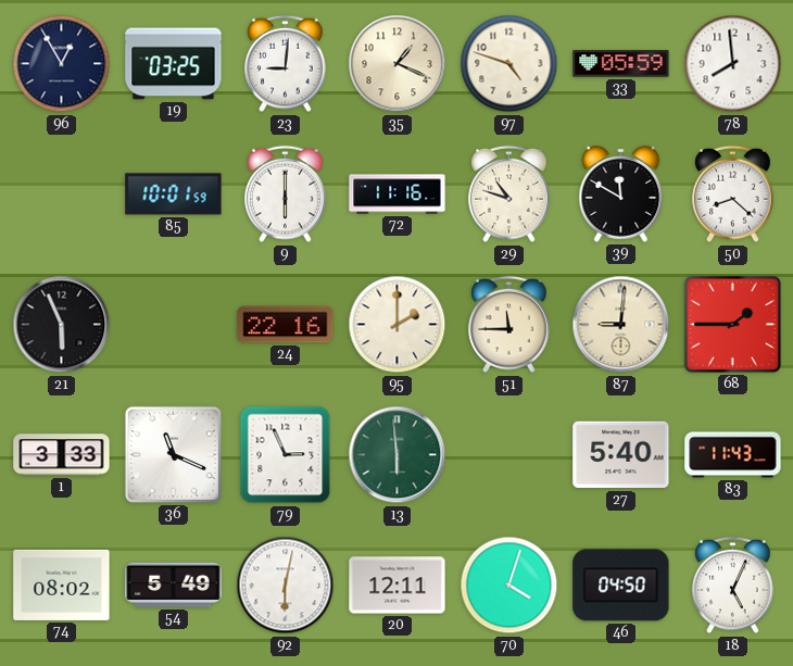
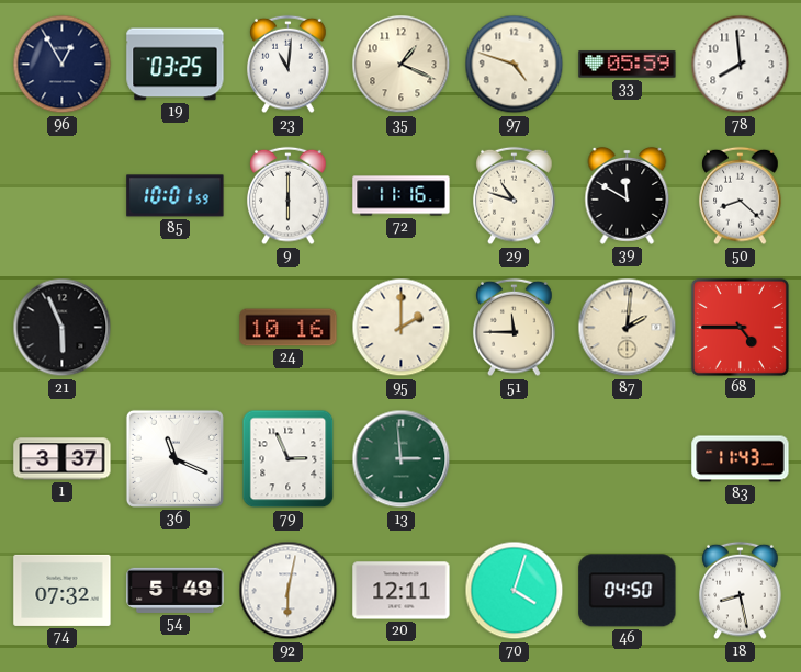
23: 9:01 -> 11:01
24: 22:16 -> 10:16
87: 9:01 -> 2:01
68: 1:45 -> 4:45
1: 3:33 -> 3:37
13: 5:59 -> 2:59
27: 5:40 -> none
74: 08:02 -> 07:32
18: 5:04 -> 8:28
